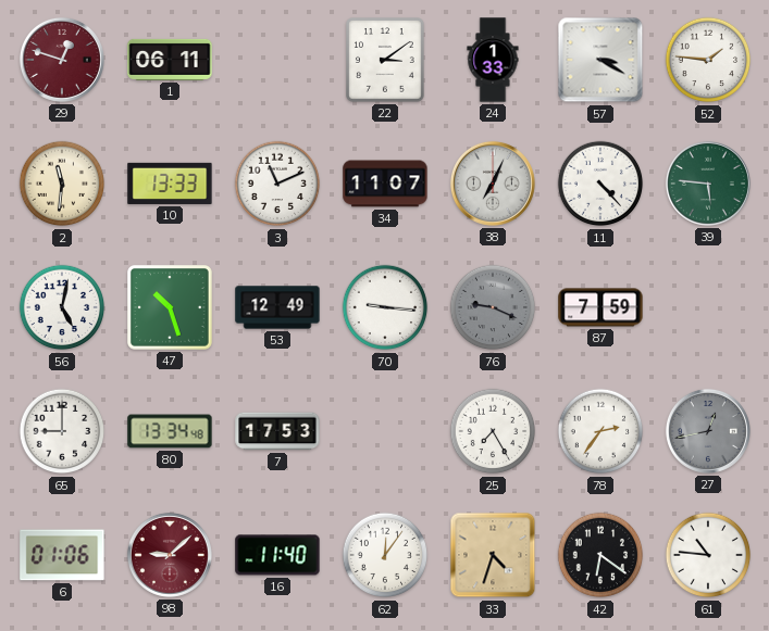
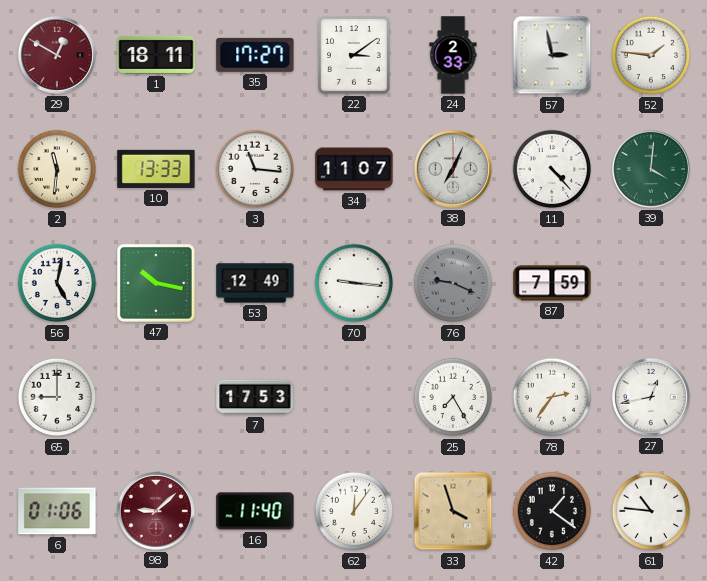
29: 12:48 -> 12:50
1: 06:11 -> 18:11
35: none -> 17:27
24: 1:33 -> 2:33
57: 3:20 -> 2:58
3: 11:11 -> 11:16
39: 5:46 -> 4:01
47: 10:27 -> 10:17
80: 13:34 -> none
27 dial: grey -> white
33: 4:33 -> 3:57
42: 6:21 -> 1:21
